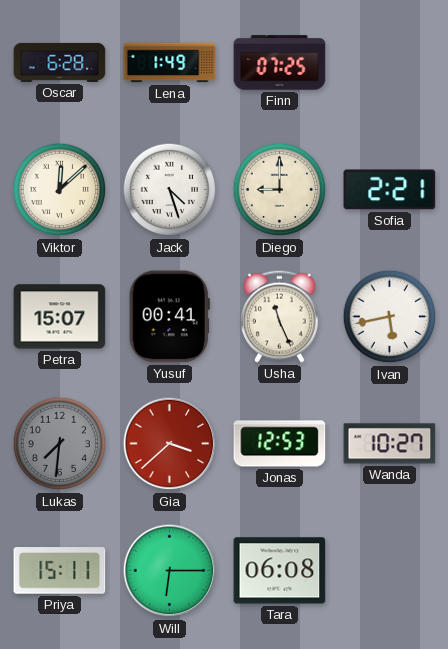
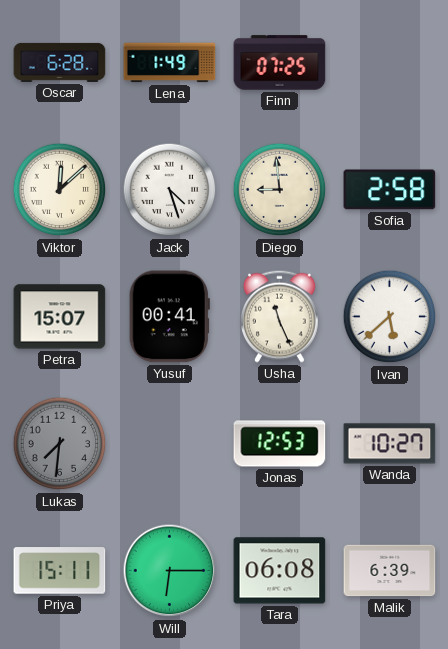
Diego: 9:00 -> 8:59
Sofia: 2:21 -> 2:58
Ivan: 5:43 -> 5:38
Gia: 3:38 -> none
Malik: none -> 6:39
